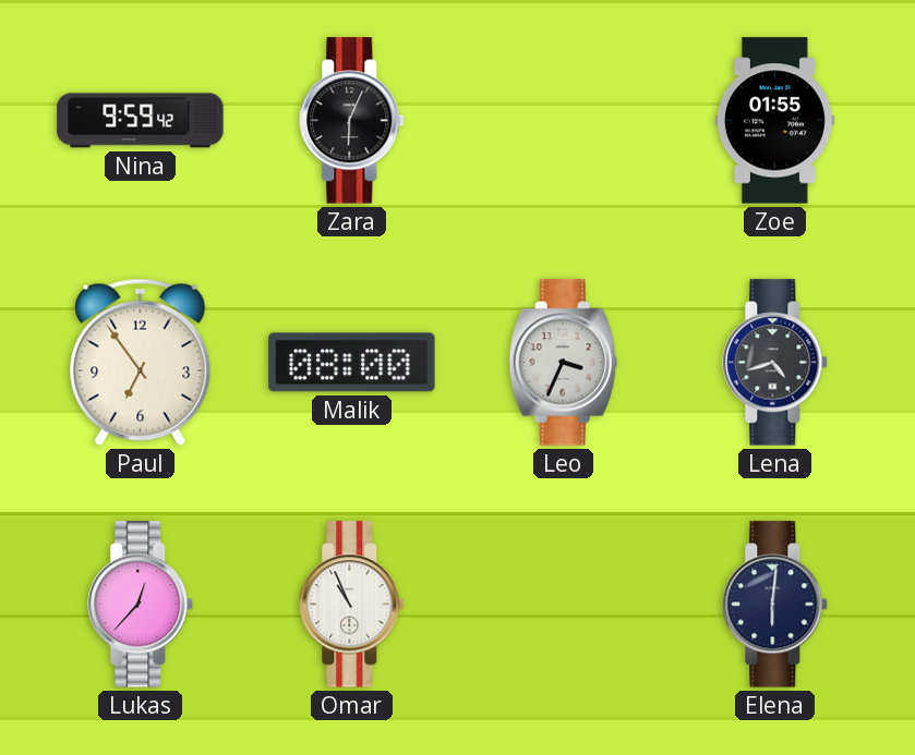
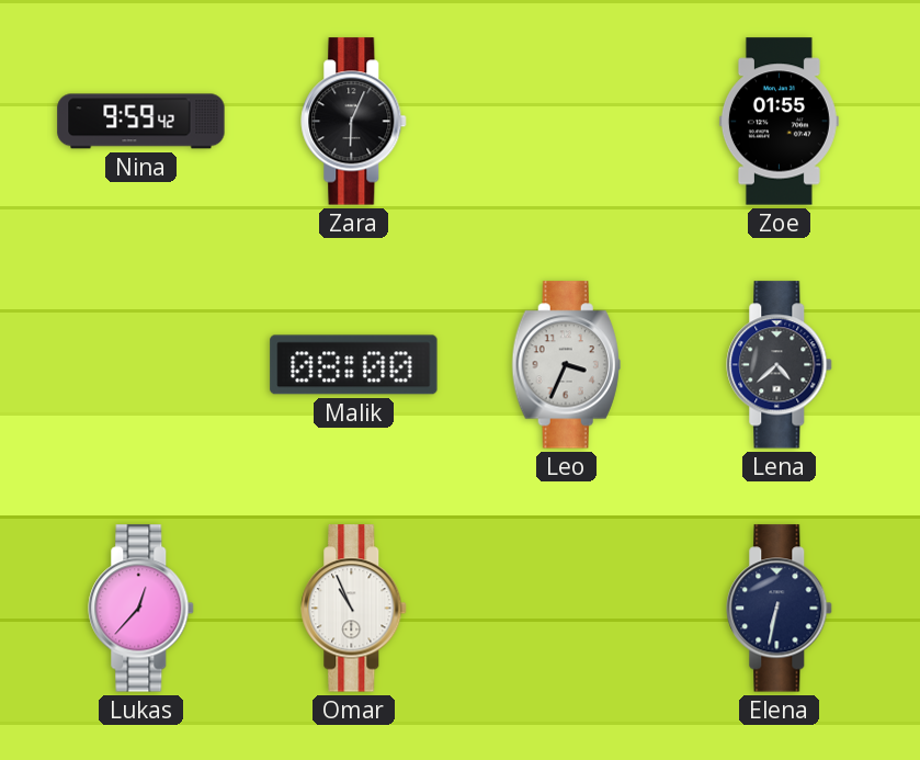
Paul: 6:54 -> none
Lena: 4:42 -> 4:38
Elena: 6:01 -> 6:32
